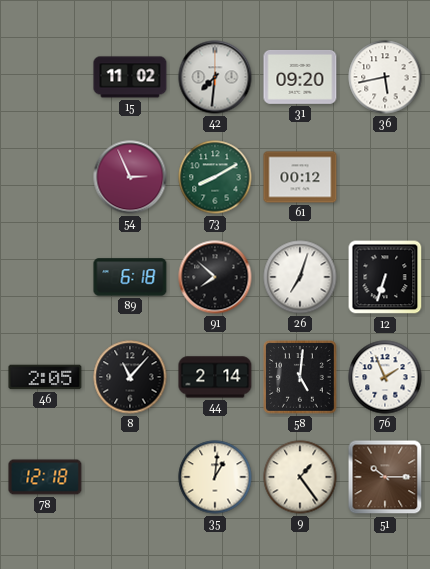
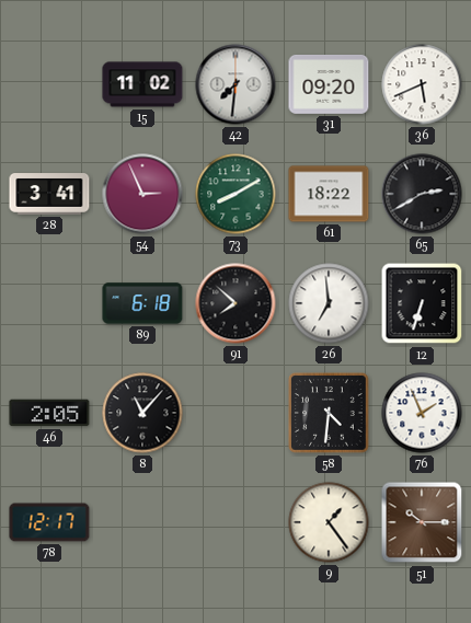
36: 5:43 -> 5:41
28: none -> 3:41
61: 00:12 -> 18:22
65: none -> 2:40
26: 7:03 -> 6:59
44: 2:14 -> none
58: 5:01 -> 4:31
78: 12:18 -> 12:17
35: 1:01 -> none
